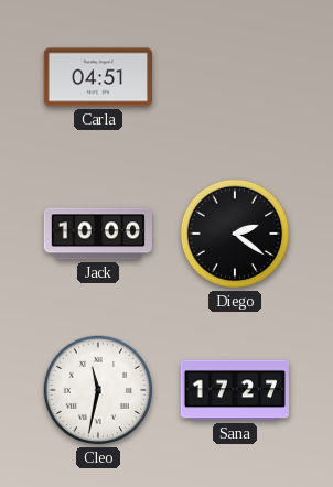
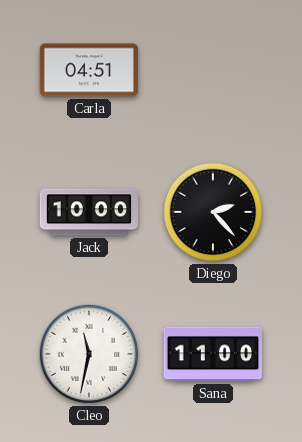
Diego: 2:21 -> 2:23
Sana: 17:27 -> 11:00
